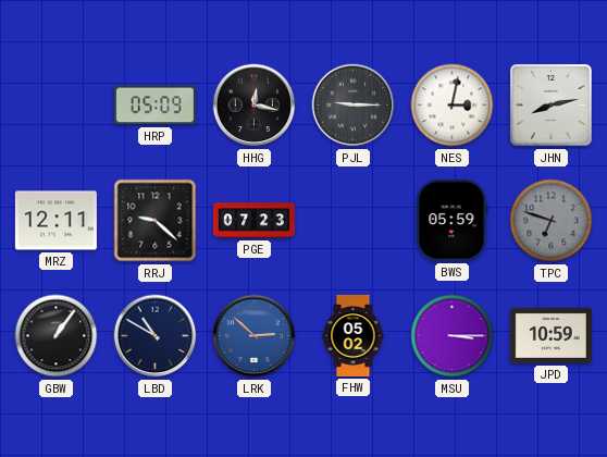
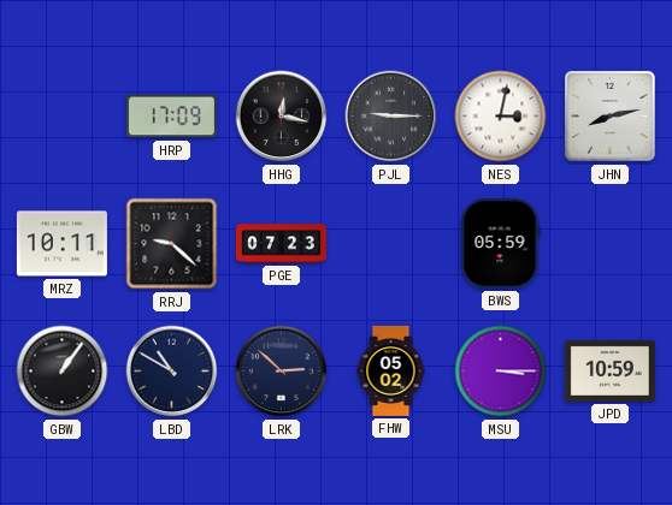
HRP: 05:09 -> 17:09
MRZ: 12:11 -> 10:11
TPC: 6:48 -> none
LRK dial: blue -> navy
